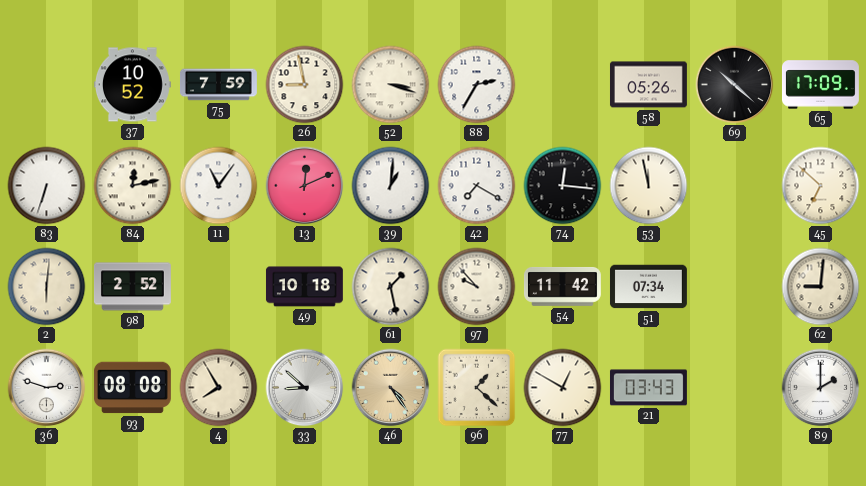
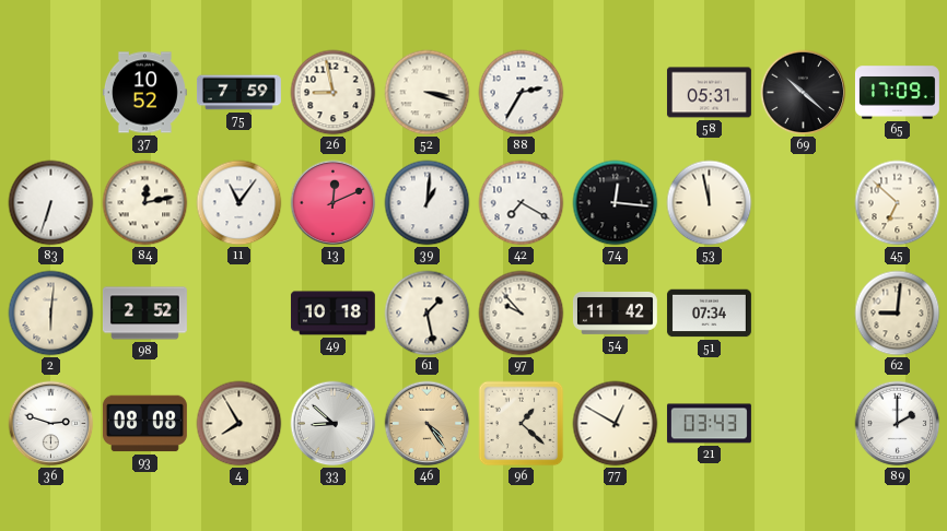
58: 05:26 -> 05:31
